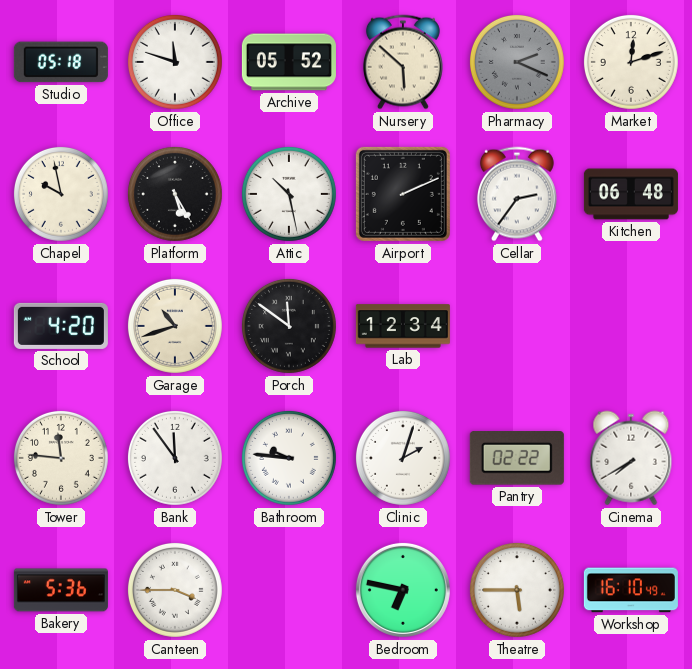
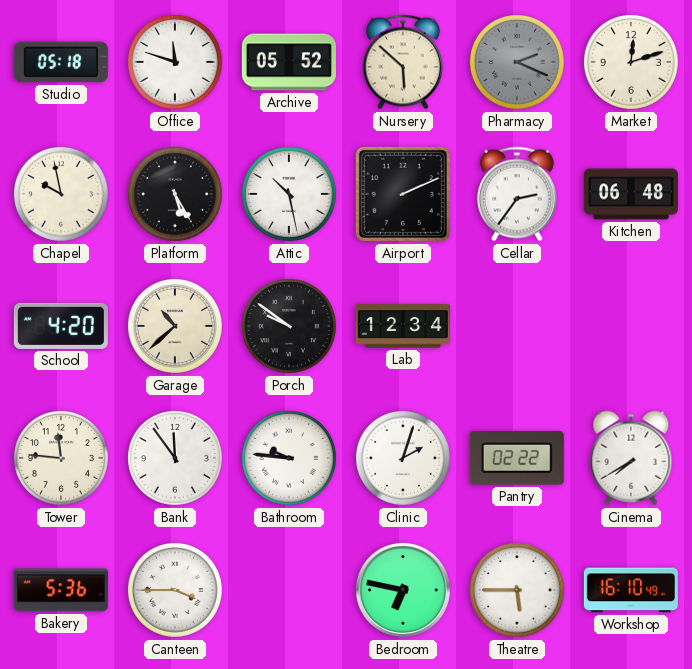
Garage: 10:42 -> 10:38
Porch: 11:51 -> 9:51
